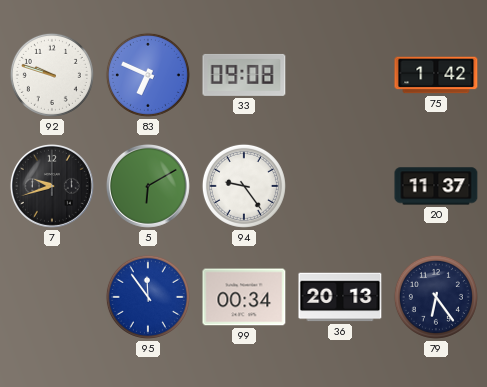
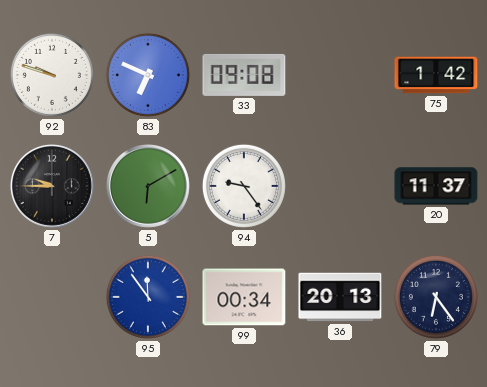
7: 9:42 -> 9:45
